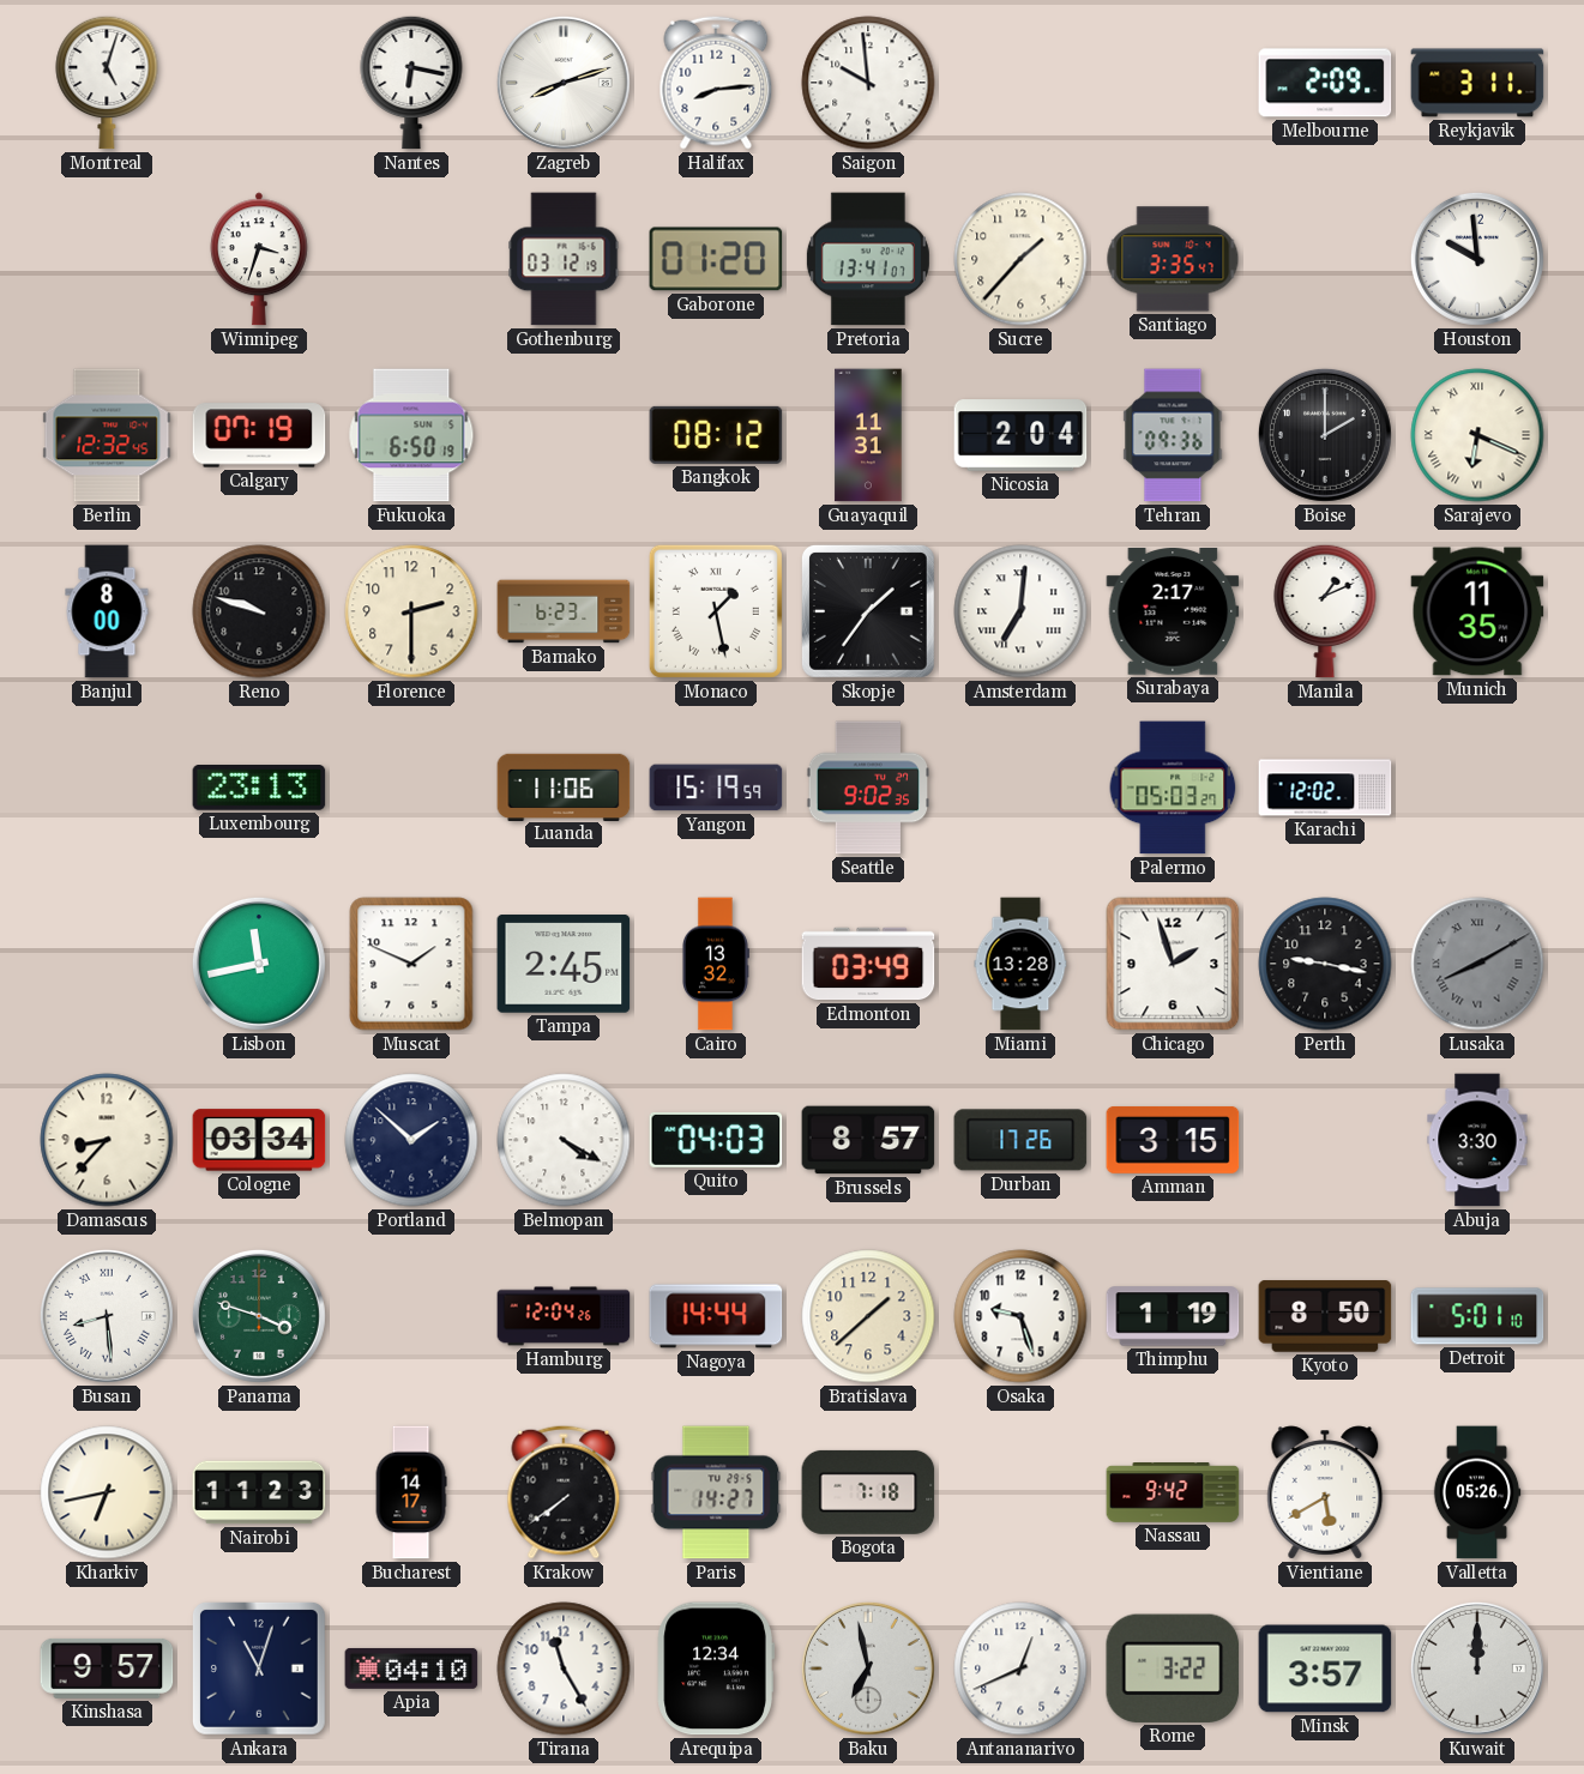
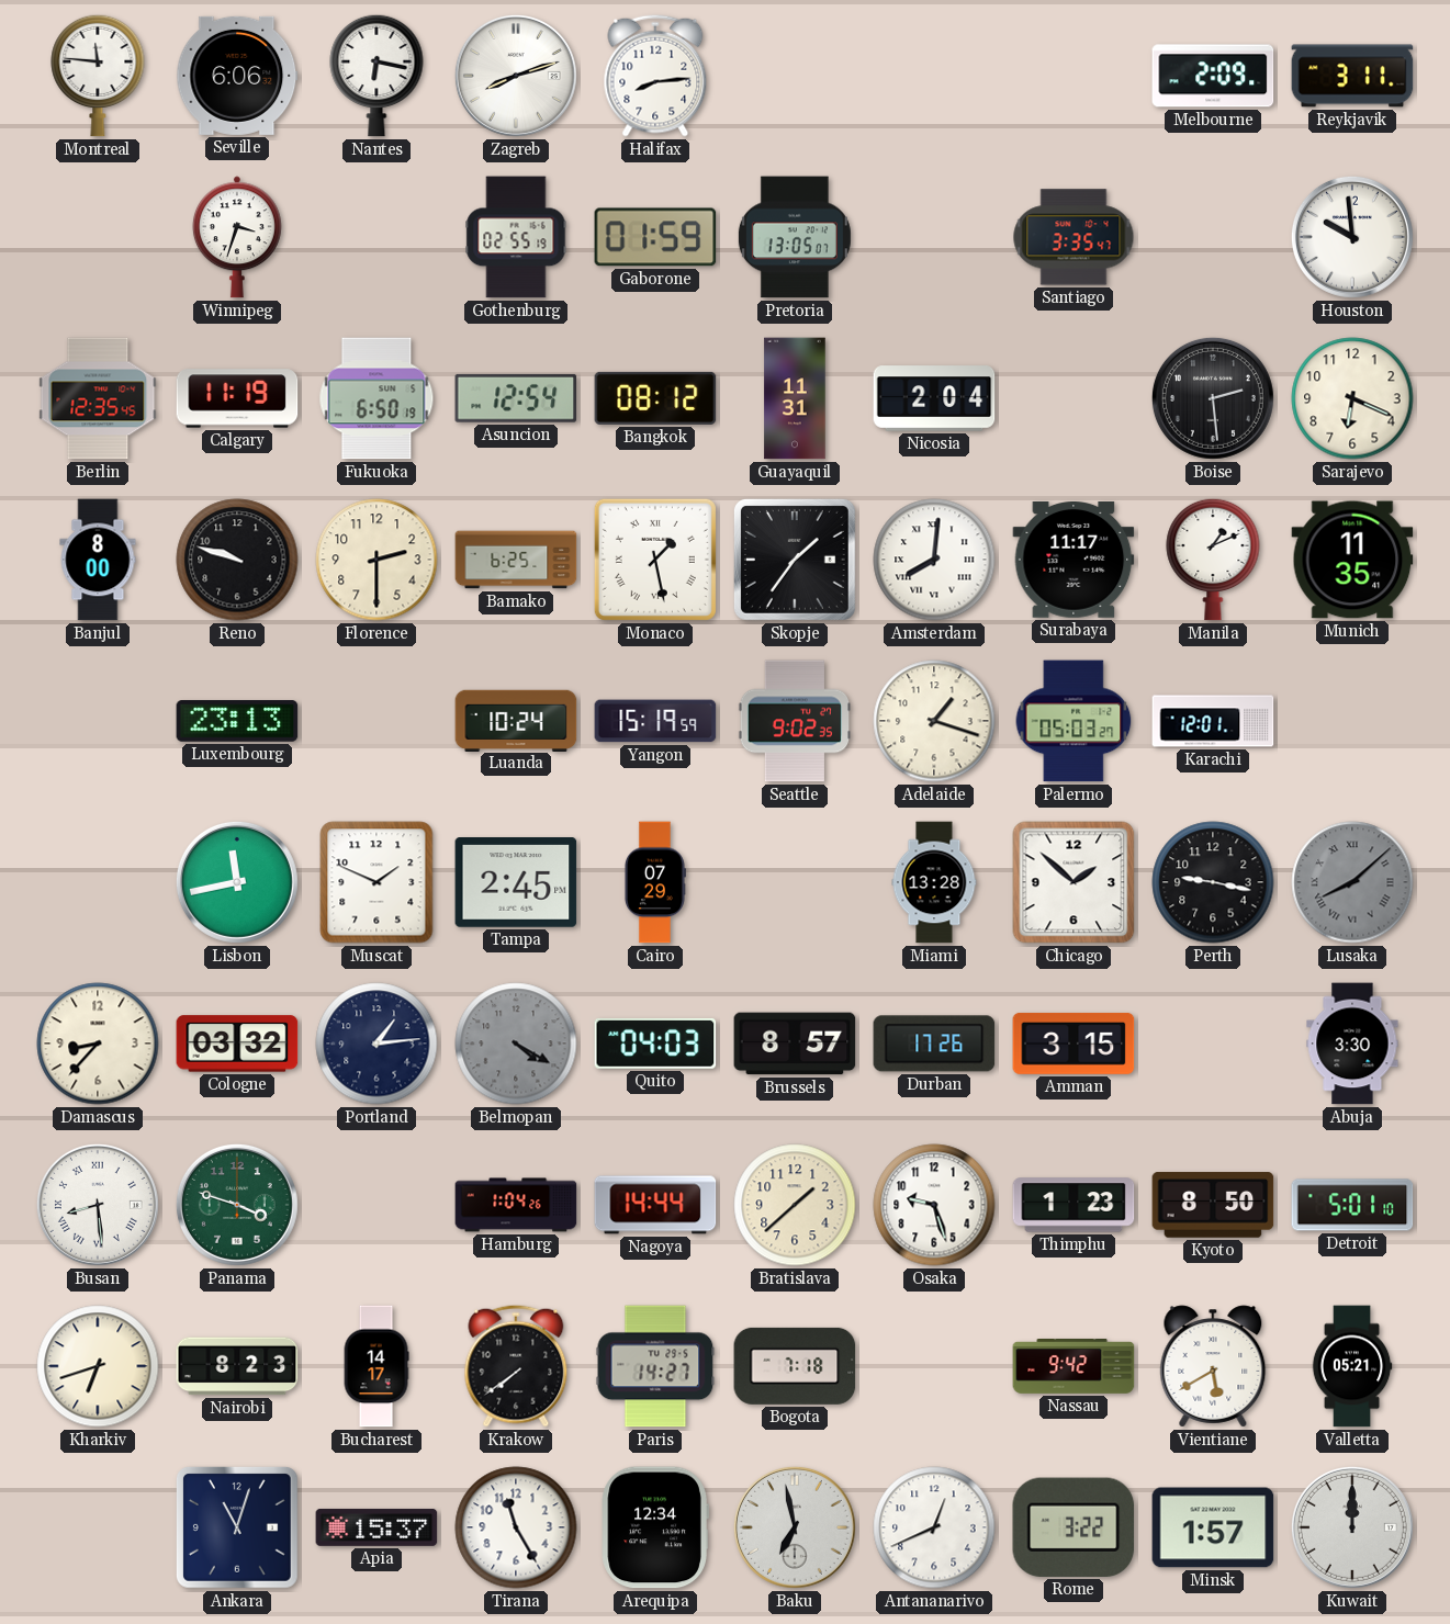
Montreal: 5:03 -> 11:46
Seville: none -> 6:06
Saigon: 9:59 -> none
Gothenburg: 03:12 -> 02:55
Gaborone: 01:20 -> 01:59
Pretoria: 13:41 -> 13:05
Sucre: 1:37 -> none
Berlin: 12:32 -> 12:35
Calgary: 07:19 -> 11:19
Asuncion: none -> 12:54
Tehran: 09:36 -> none
Boise: 2:00 -> 2:29
Sarajevo numerals: Roman -> Arabic
Bamako: 6:23 -> 6:25
Amsterdam: 7:01 -> 8:01
Surabaya: 2:17 -> 11:17
Luanda: 11:06 -> 10:24
Adelaide: none -> 1:18
Karachi: 12:02 -> 12:01
Cairo: 13:32 -> 07:29
Edmonton: 03:49 -> none
Chicago: 1:57 -> 1:52
Lusaka: 8:10 -> 8:08
Cologne: 03:34 -> 03:32
Portland: 1:52 -> 1:14
Belmopan dial: white -> grey
Hamburg: 12:04 -> 1:04
Thimphu: 1:19 -> 1:23
Kharkiv: 6:43 -> 6:42
Nairobi: 11:23 -> 8:23
Valletta: 05:26 -> 05:21
Kinshasa: 9:57 -> none
Apia: 04:10 -> 15:37
Minsk: 3:57 -> 1:57
